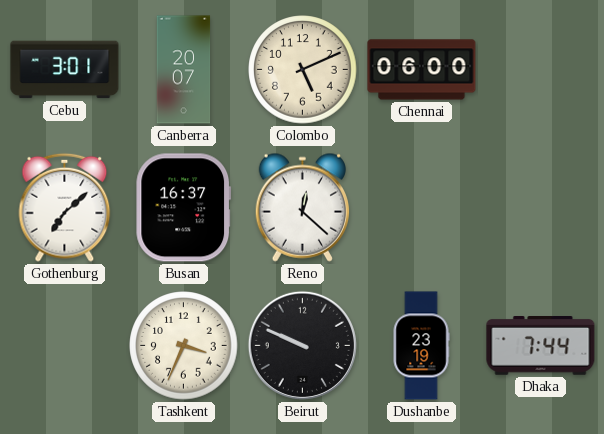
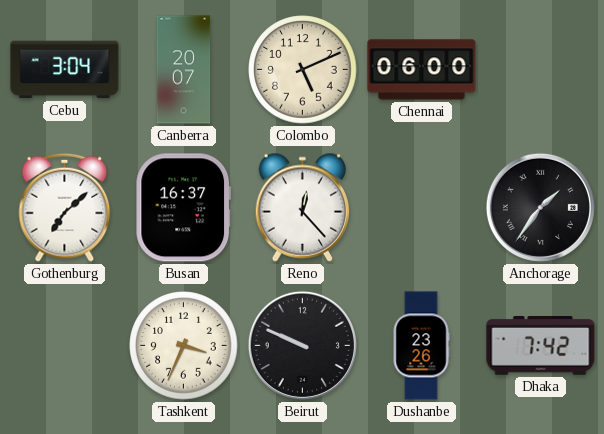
Cebu: 3:01 -> 3:04
Reno: 12:22 -> 12:23
Anchorage: none -> 1:36
Dushanbe: 23:19 -> 23:26
Dhaka: 7:44 -> 7:42
